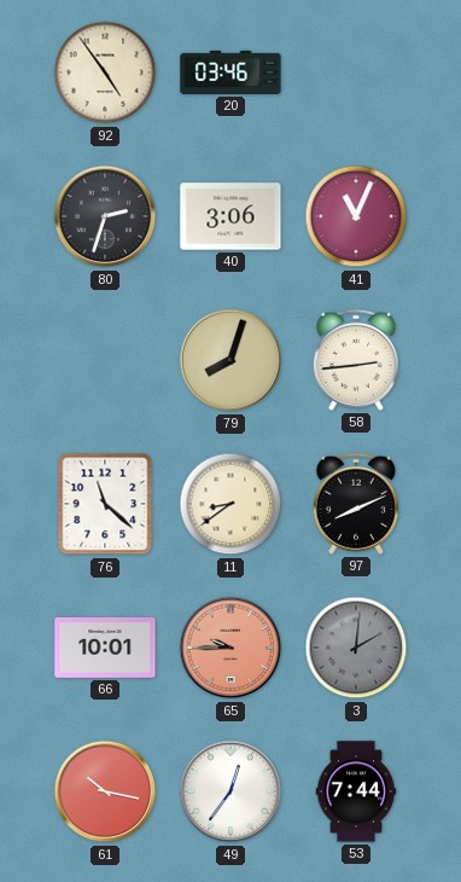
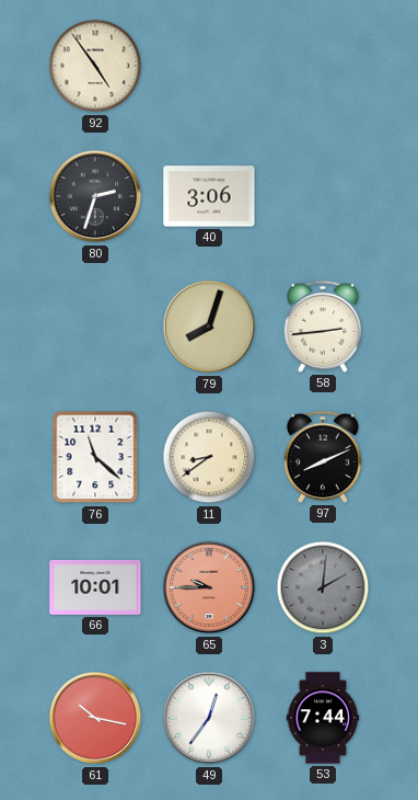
20: 03:46 -> none
41: 11:04 -> none
